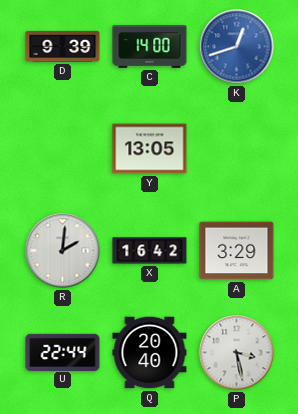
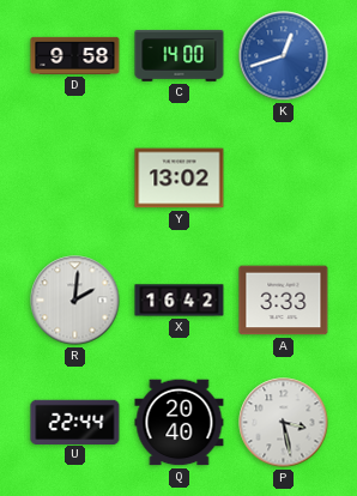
D: 9:39 -> 9:58
Y: 13:05 -> 13:02
A: 3:29 -> 3:33
